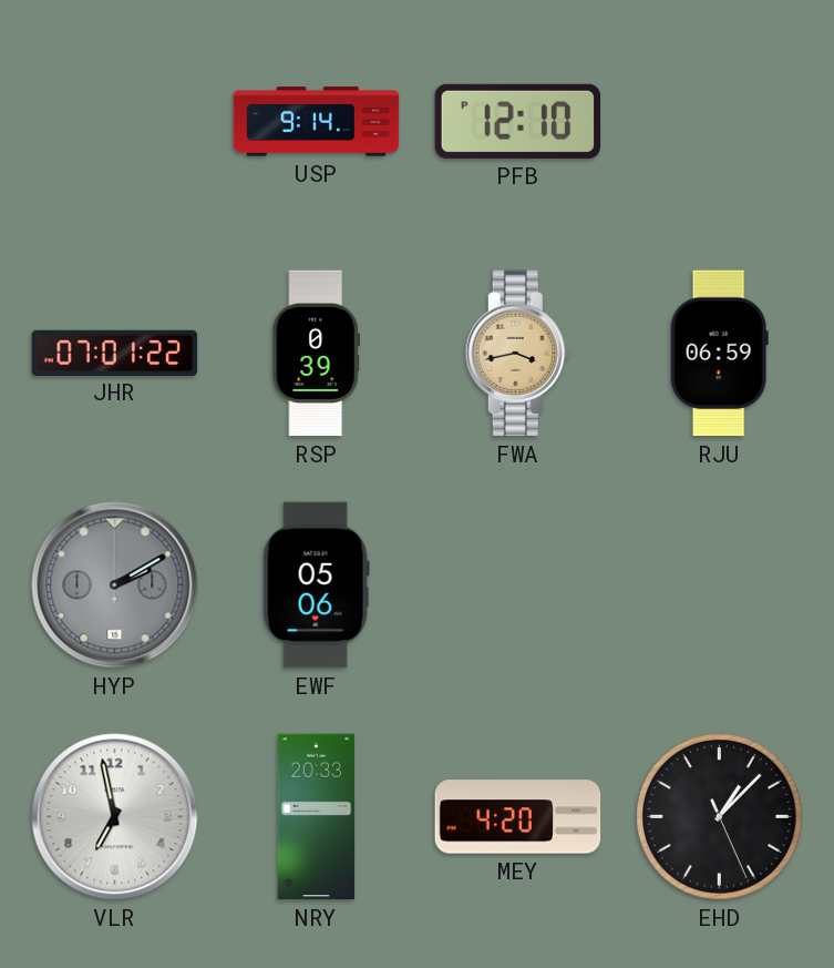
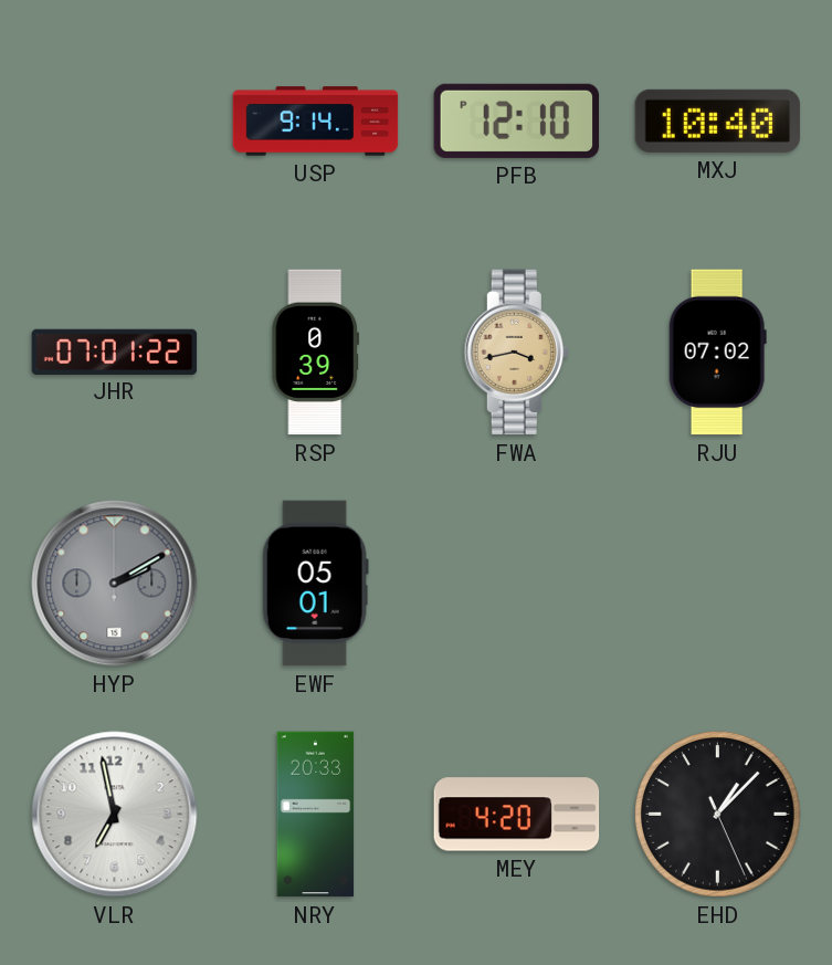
MXJ: none -> 10:40
RJU: 06:59 -> 07:02
EWF: 05:06 -> 05:01
